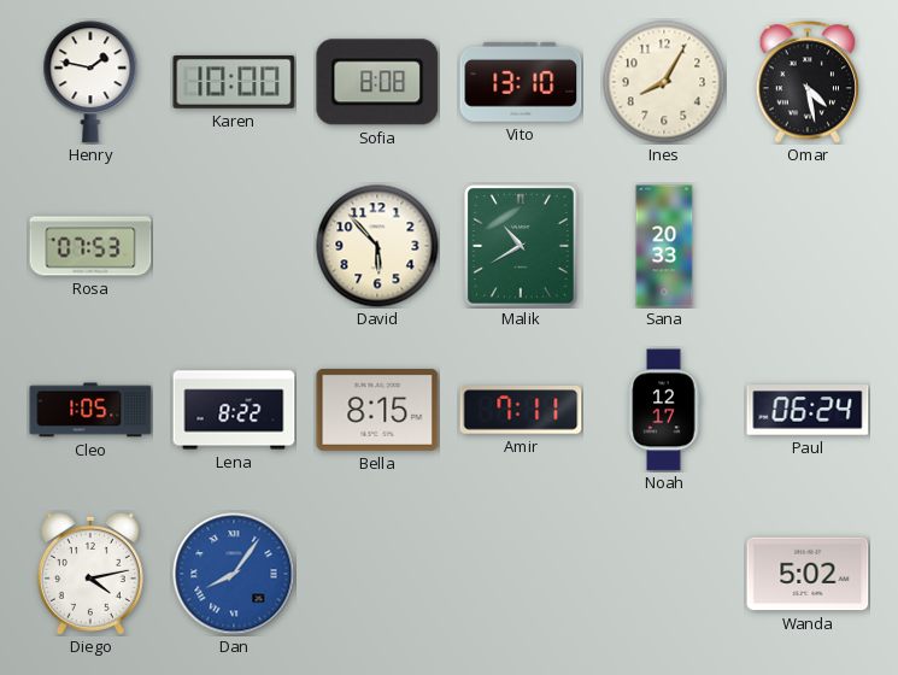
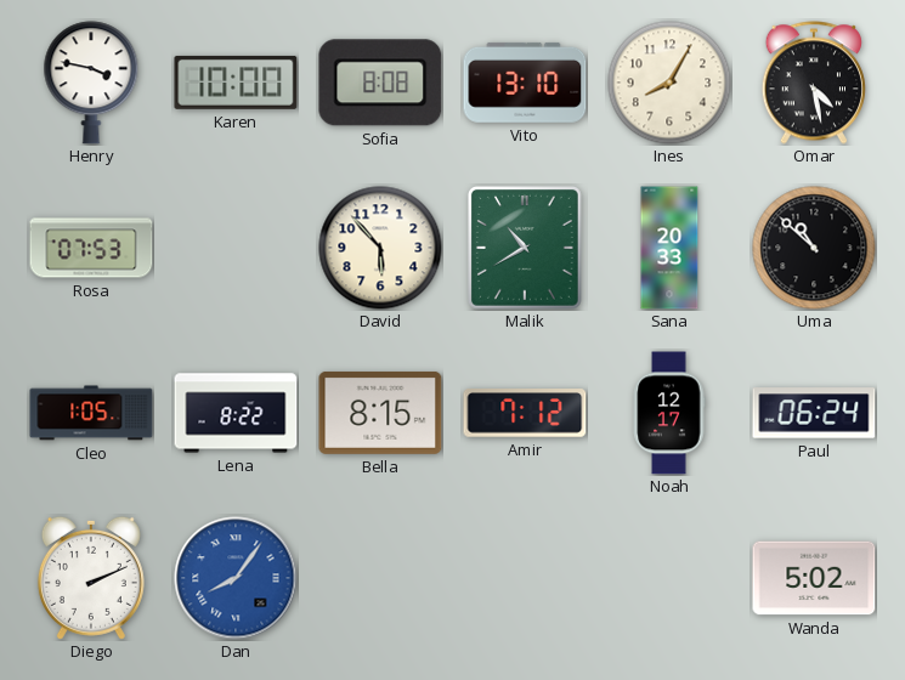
Henry: 1:47 -> 3:47
Uma: none -> 10:52
Amir: 7:11 -> 7:12
Diego: 4:13 -> 2:11
